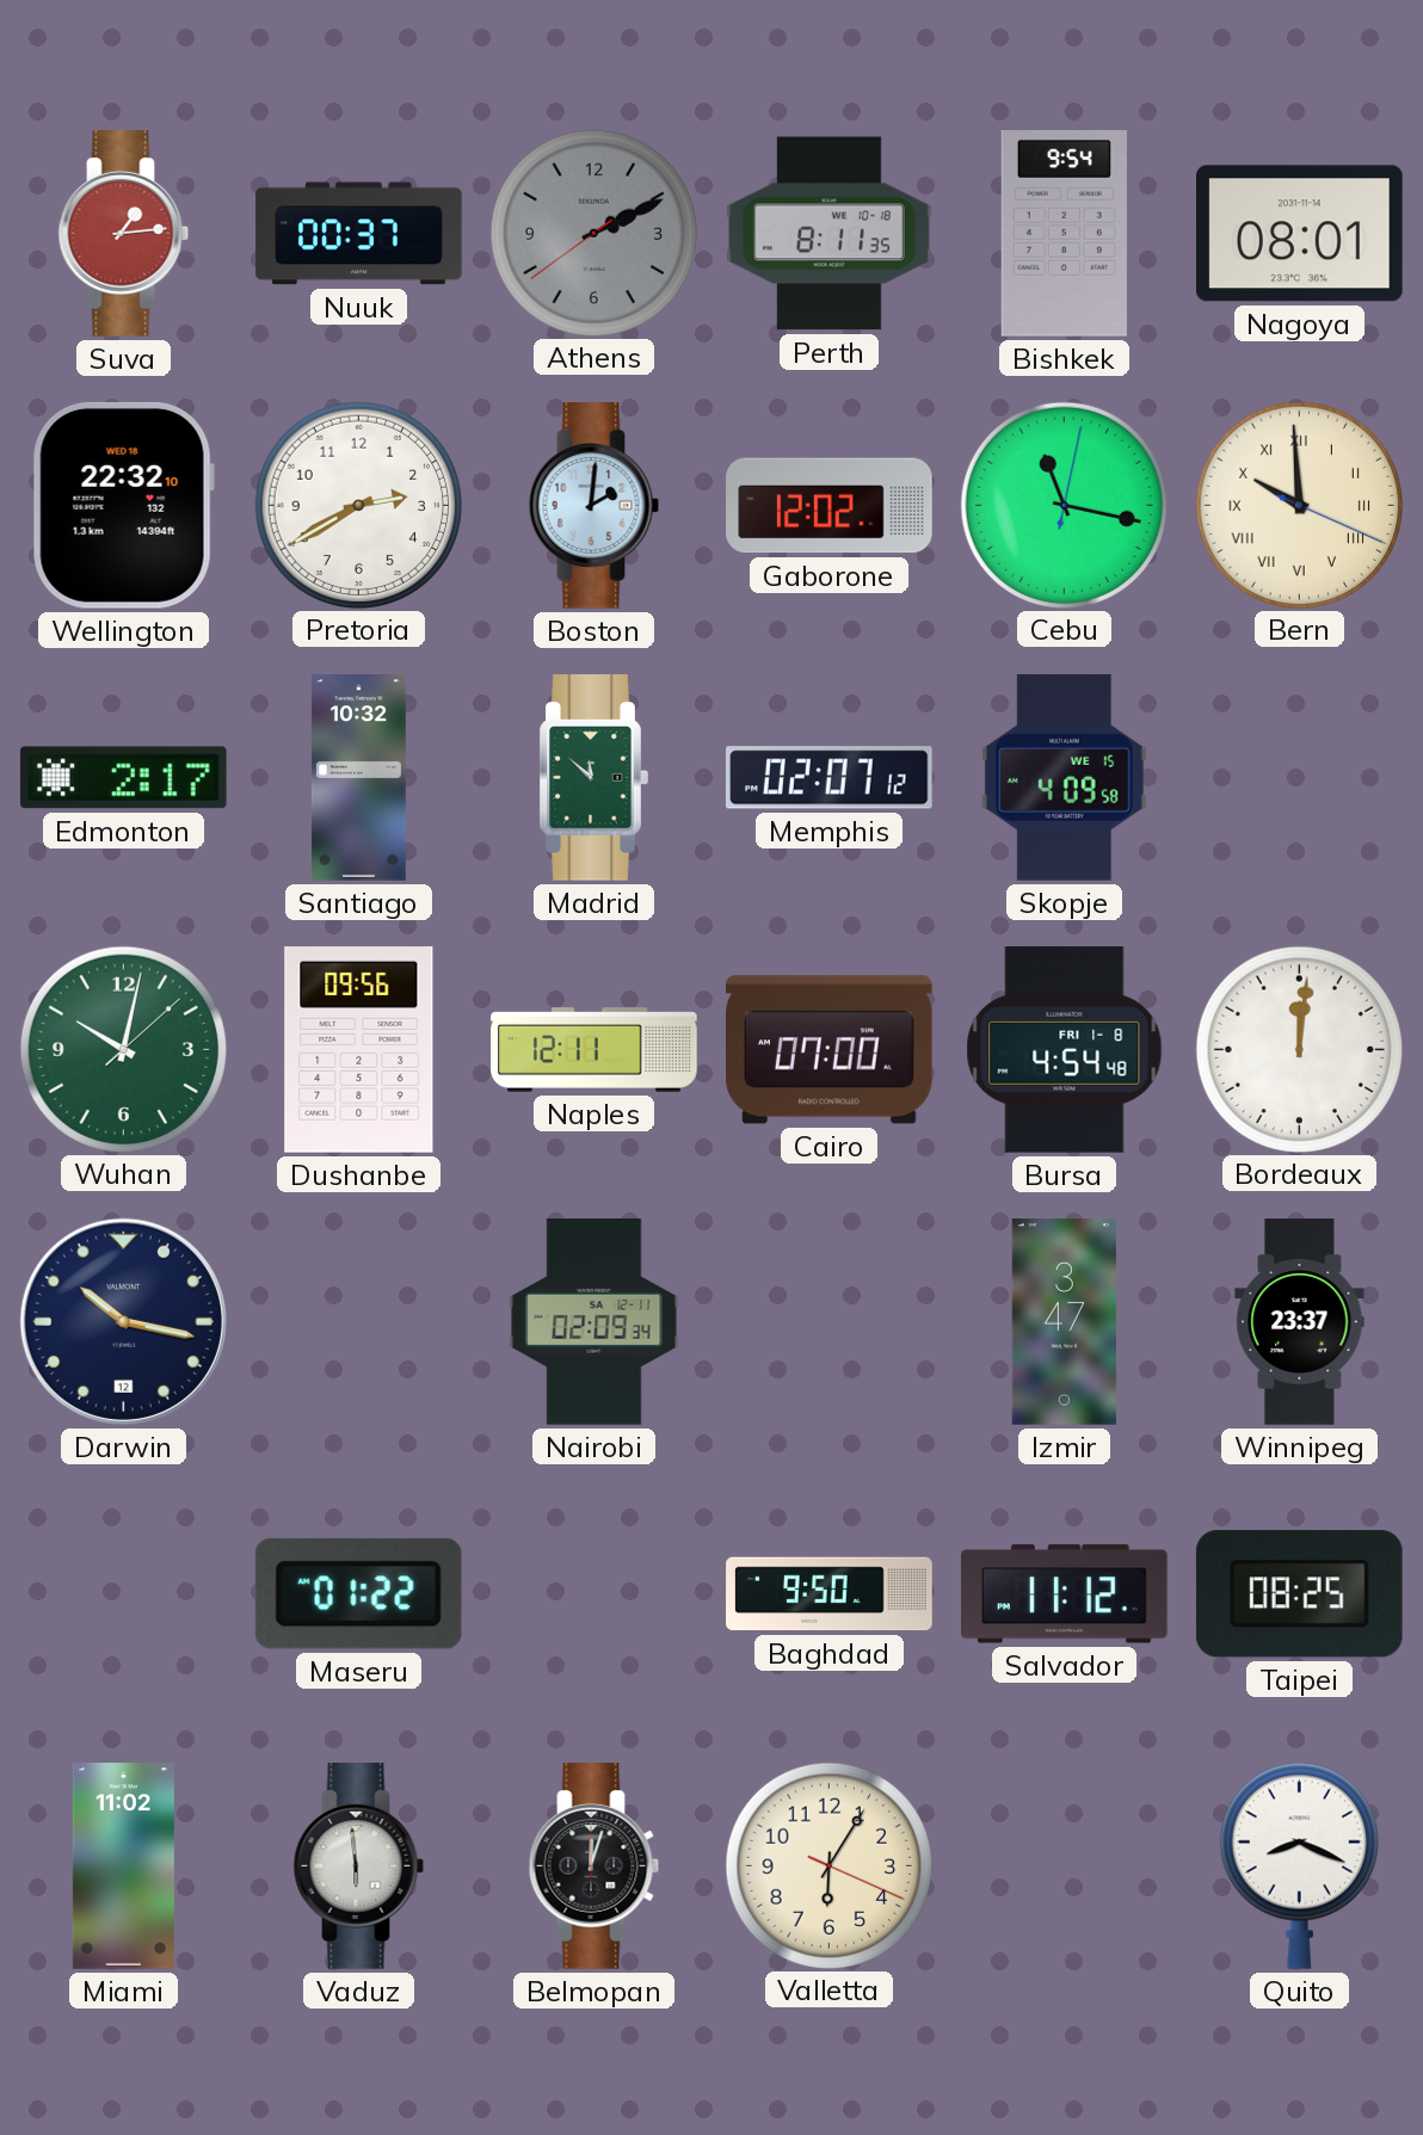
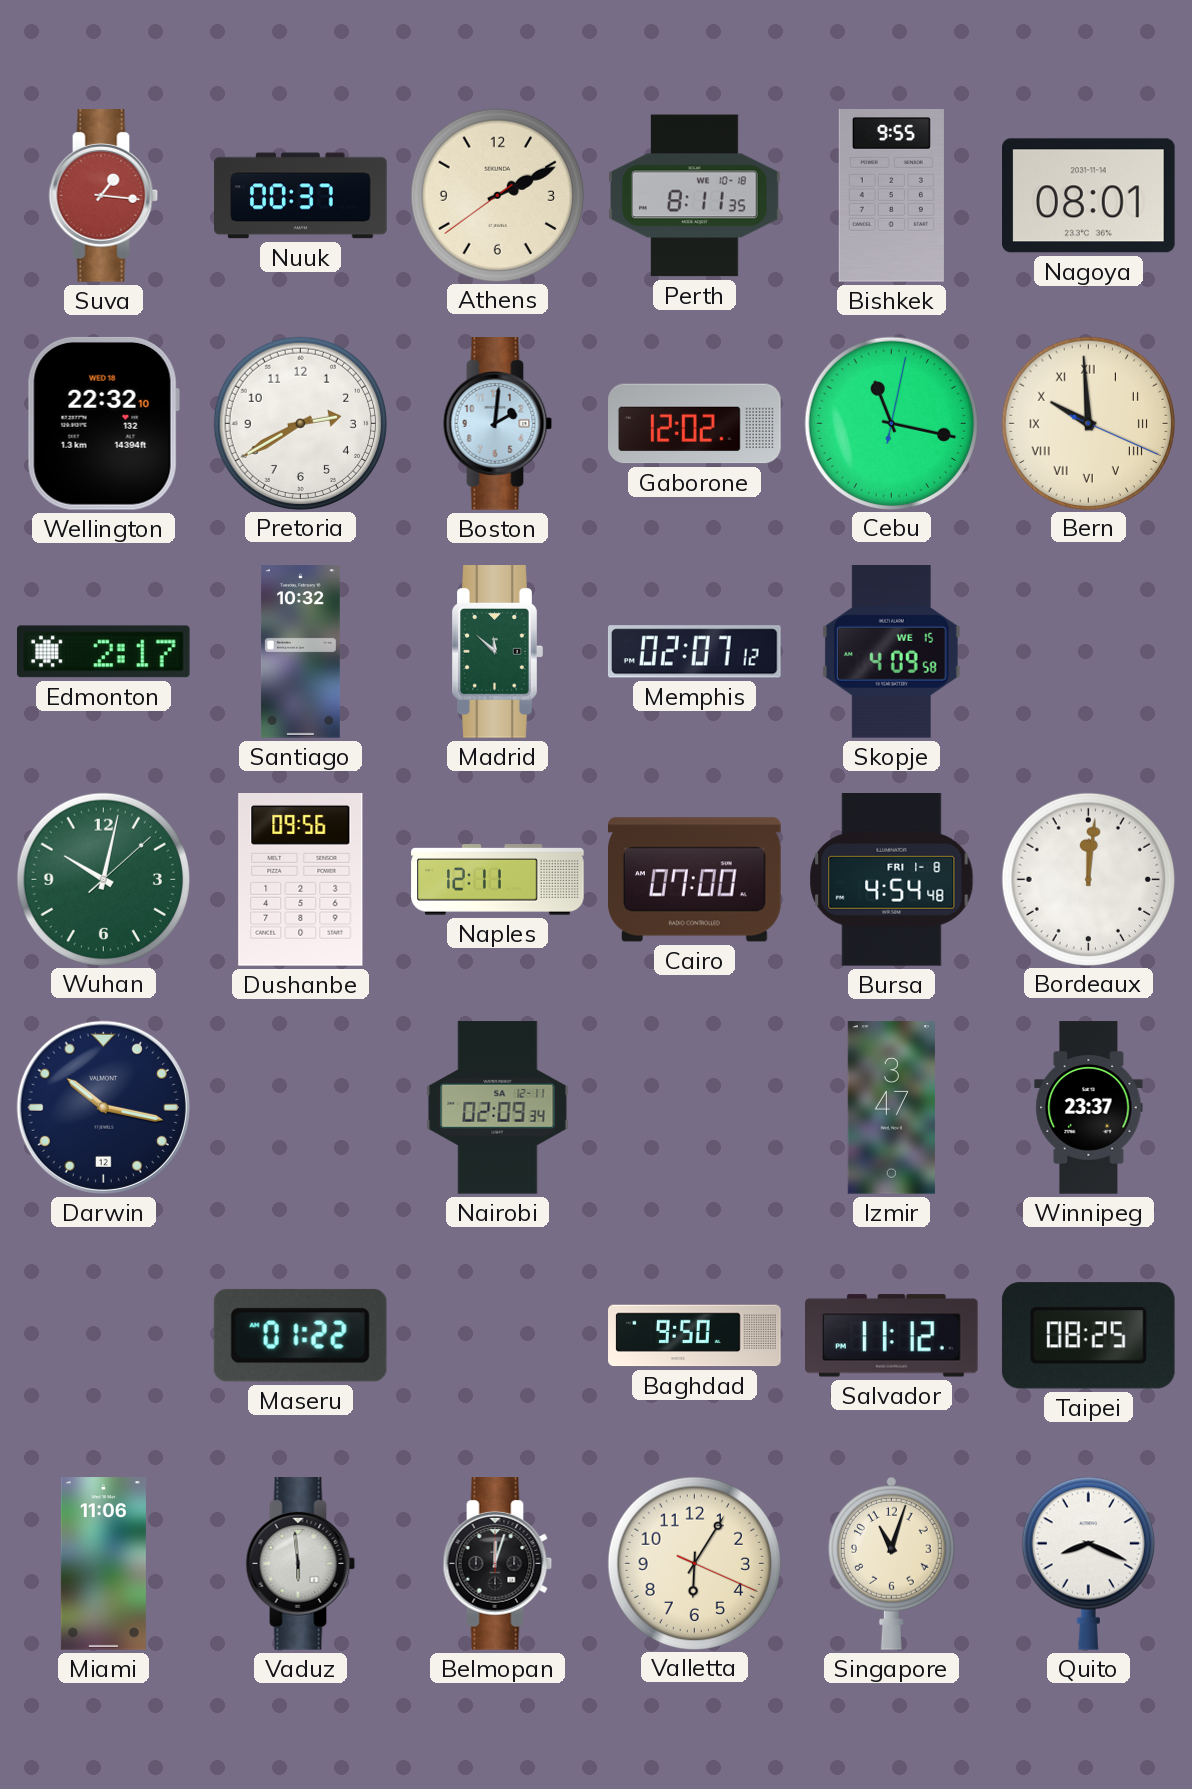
Suva: 1:14 -> 1:16
Athens dial: grey -> cream
Bishkek: 9:54 -> 9:55
Miami: 11:02 -> 11:06
Singapore: none -> 11:03
